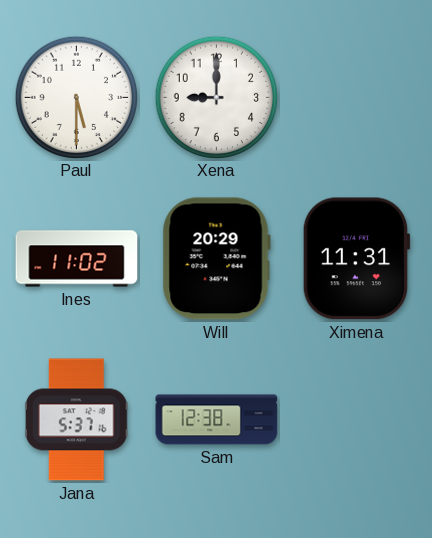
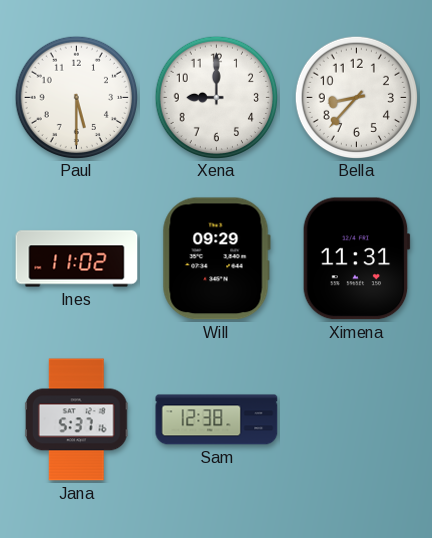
Bella: none -> 8:37
Will: 20:29 -> 09:29
